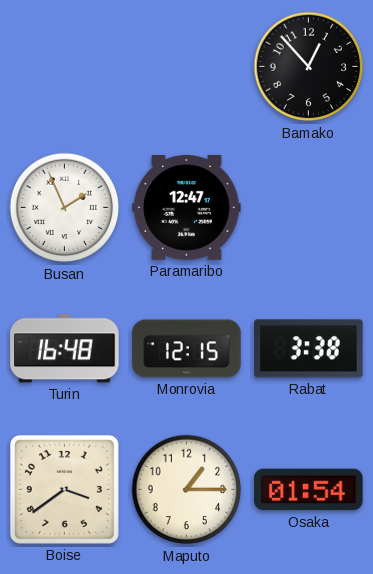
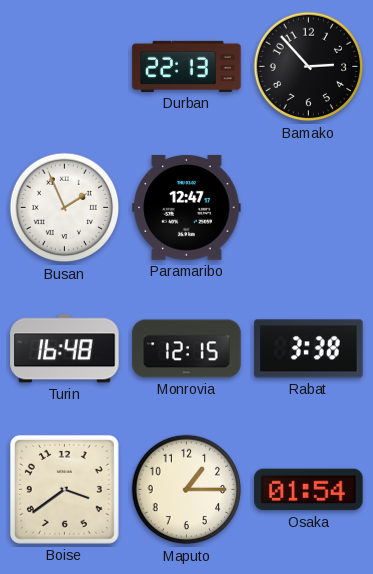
Durban: none -> 22:13
Bamako: 12:53 -> 2:53
